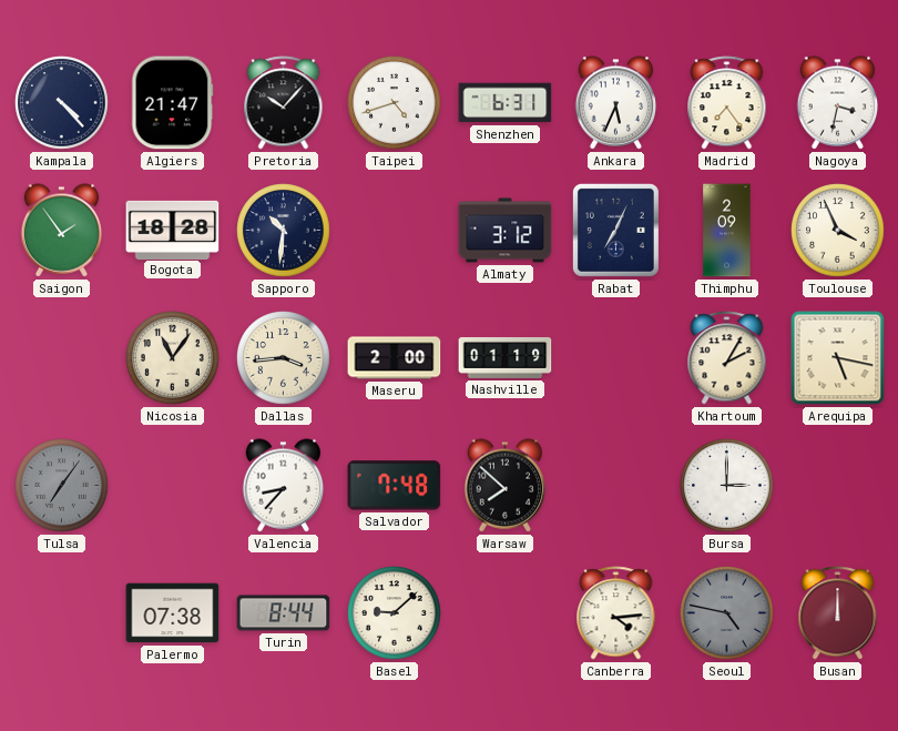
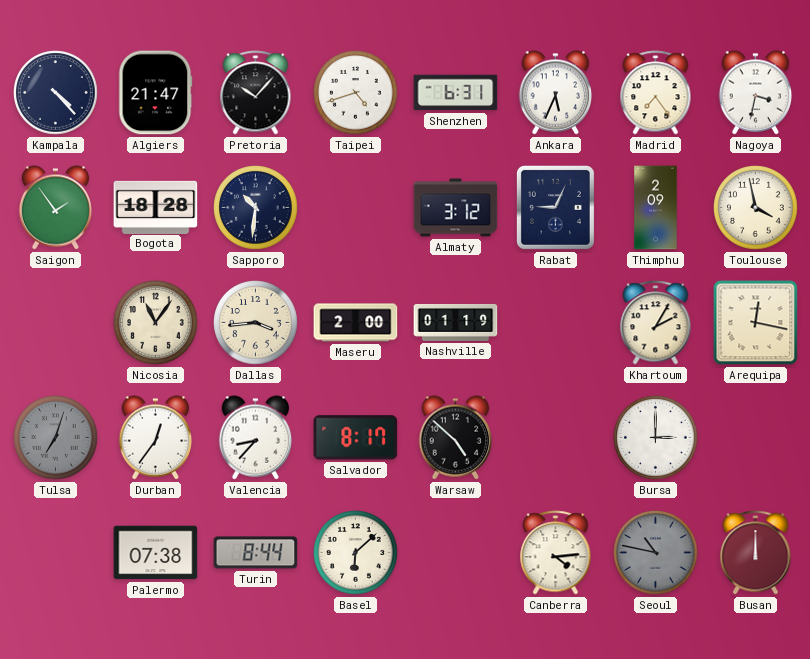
Rabat: 7:04 -> 9:04
Toulouse: 3:56 -> 3:58
Arequipa: 5:17 -> 12:17
Tulsa: 7:06 -> 7:03
Durban: none -> 12:36
Salvador: 7:48 -> 8:17
Warsaw: 7:52 -> 4:52
Basel: 9:08 -> 6:08
Seoul: 4:47 -> 10:47
